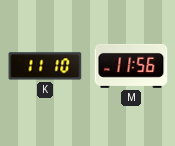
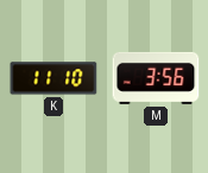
M: 11:56 -> 3:56
